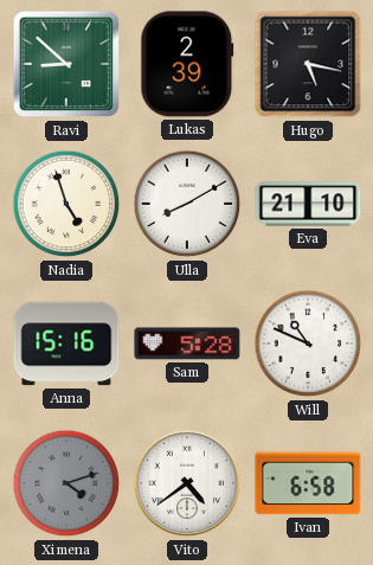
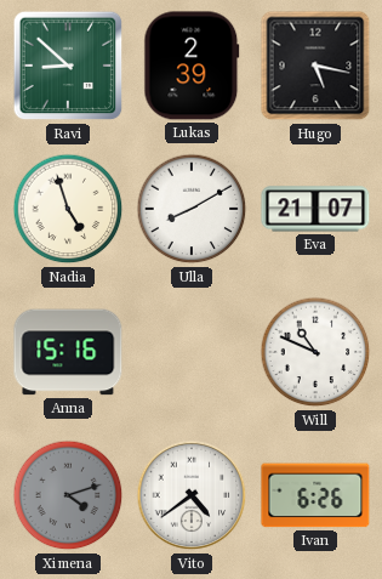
Eva: 21:10 -> 21:07
Sam: 5:28 -> none
Ivan: 6:58 -> 6:26
